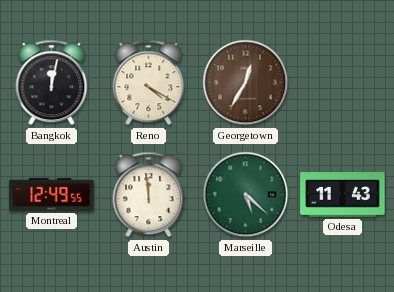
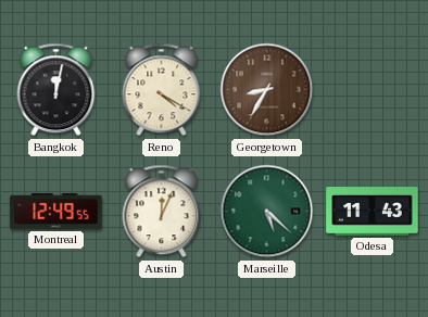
Georgetown: 12:35 -> 8:35
Austin: 11:59 -> 12:04
